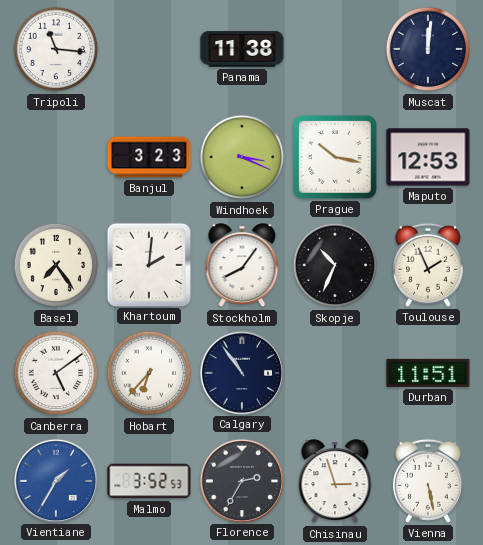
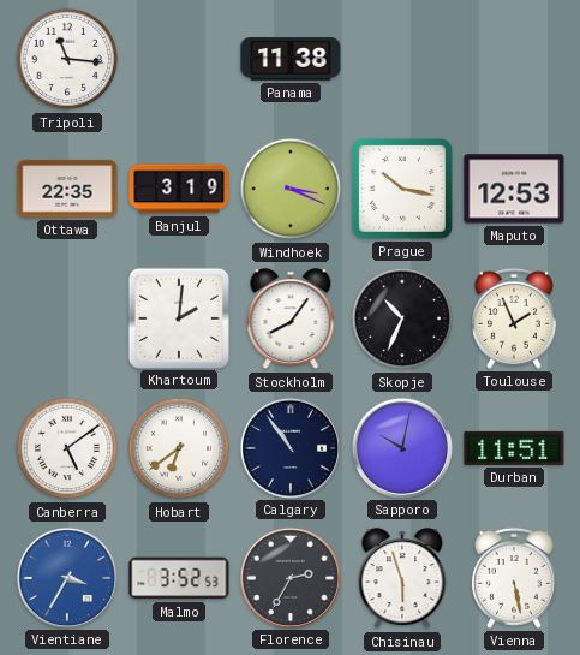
Muscat: 12:01 -> none
Ottawa: none -> 22:35
Banjul: 3:23 -> 3:19
Basel: 7:24 -> none
Hobart: 6:37 -> 6:39
Sapporo: none -> 10:02
Vientiane: 1:35 -> 3:35
Chisinau: 2:57 -> 5:57
